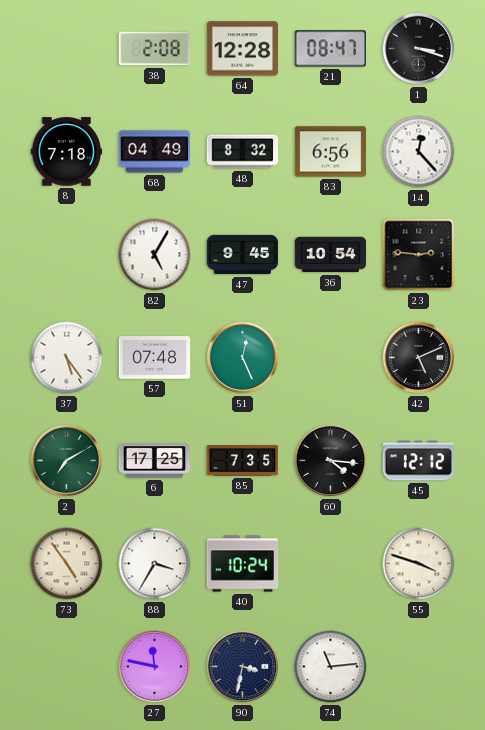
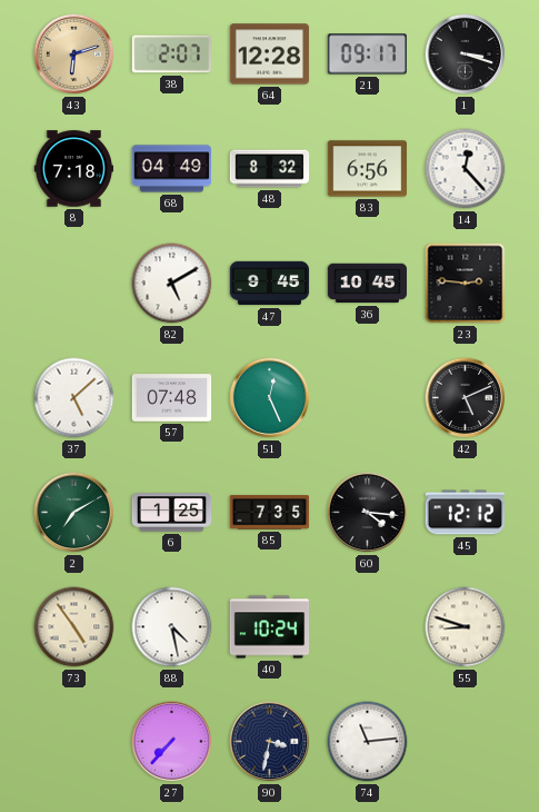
43: none -> 6:12
38: 2:08 -> 2:07
21: 08:47 -> 09:17
82: 5:05 -> 5:10
36: 10:54 -> 10:45
37: 5:24 -> 5:08
6: 17:25 -> 1:25
88: 3:35 -> 4:28
55: 3:48 -> 8:48
27: 11:47 -> 7:37
